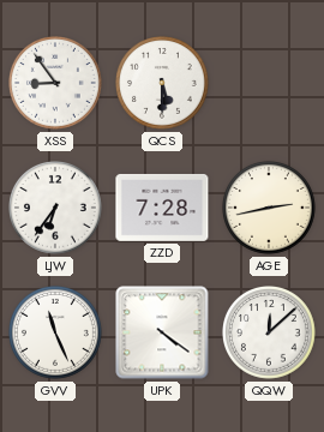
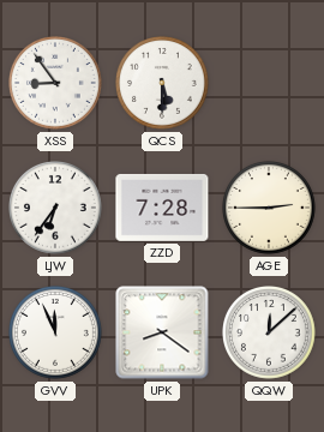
AGE: 2:43 -> 2:45
GVV: 11:26 -> 11:56
UPK: 4:21 -> 8:21
